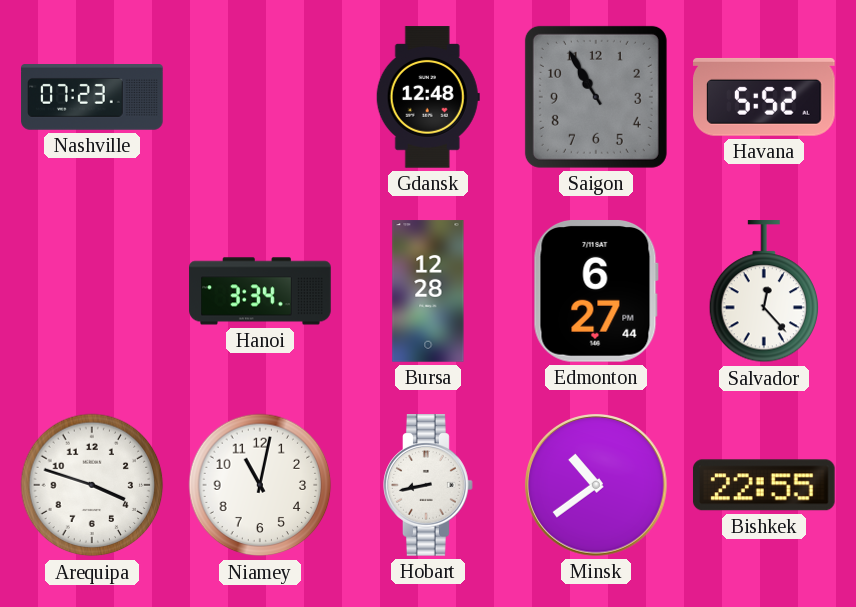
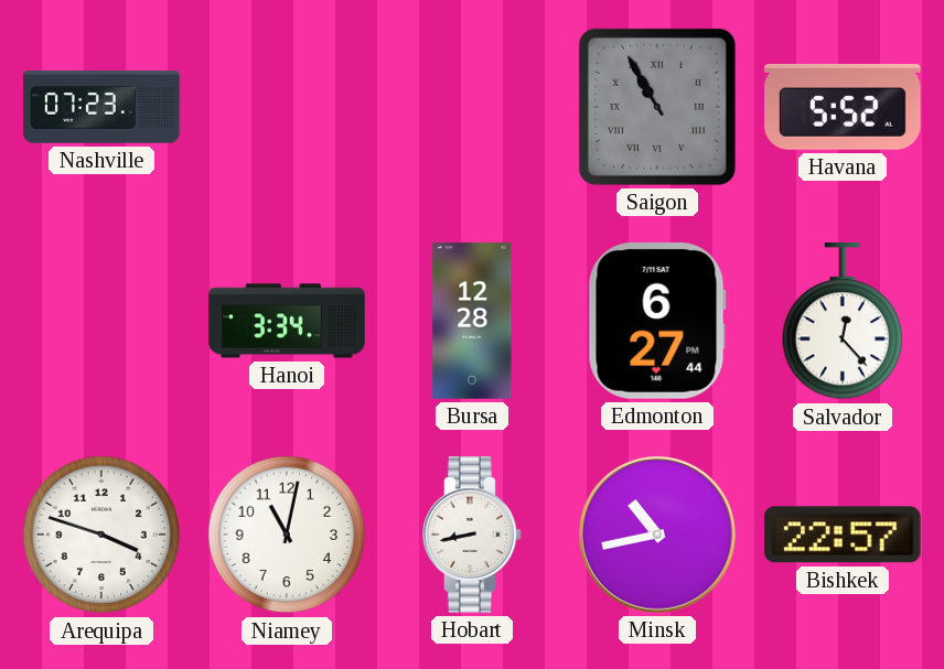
Gdansk: 12:48 -> none
Saigon numerals: Arabic -> Roman
Minsk: 10:39 -> 10:43
Bishkek: 22:55 -> 22:57
